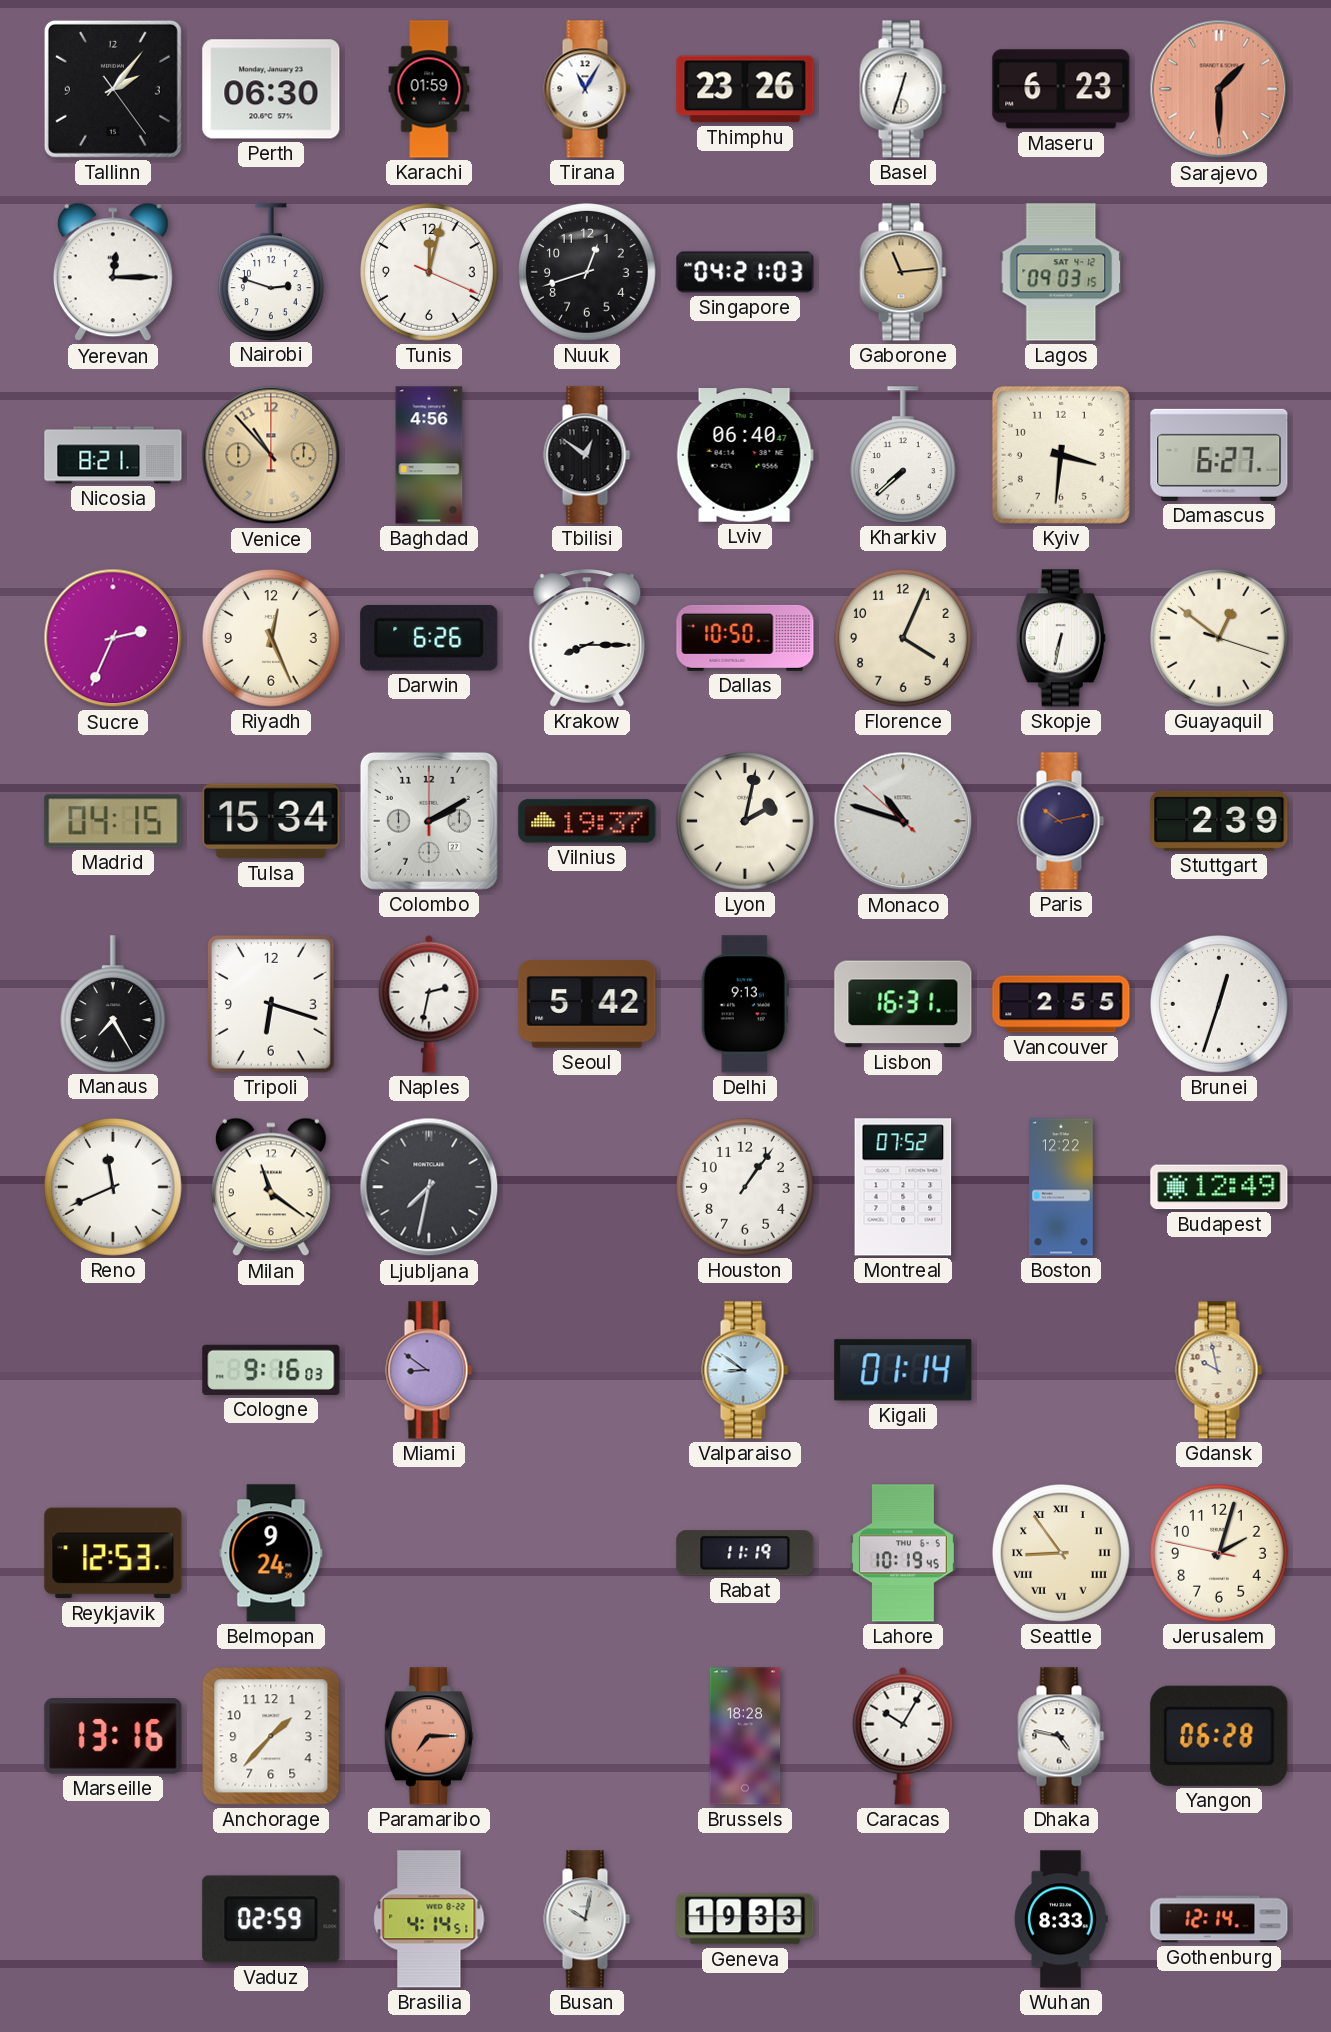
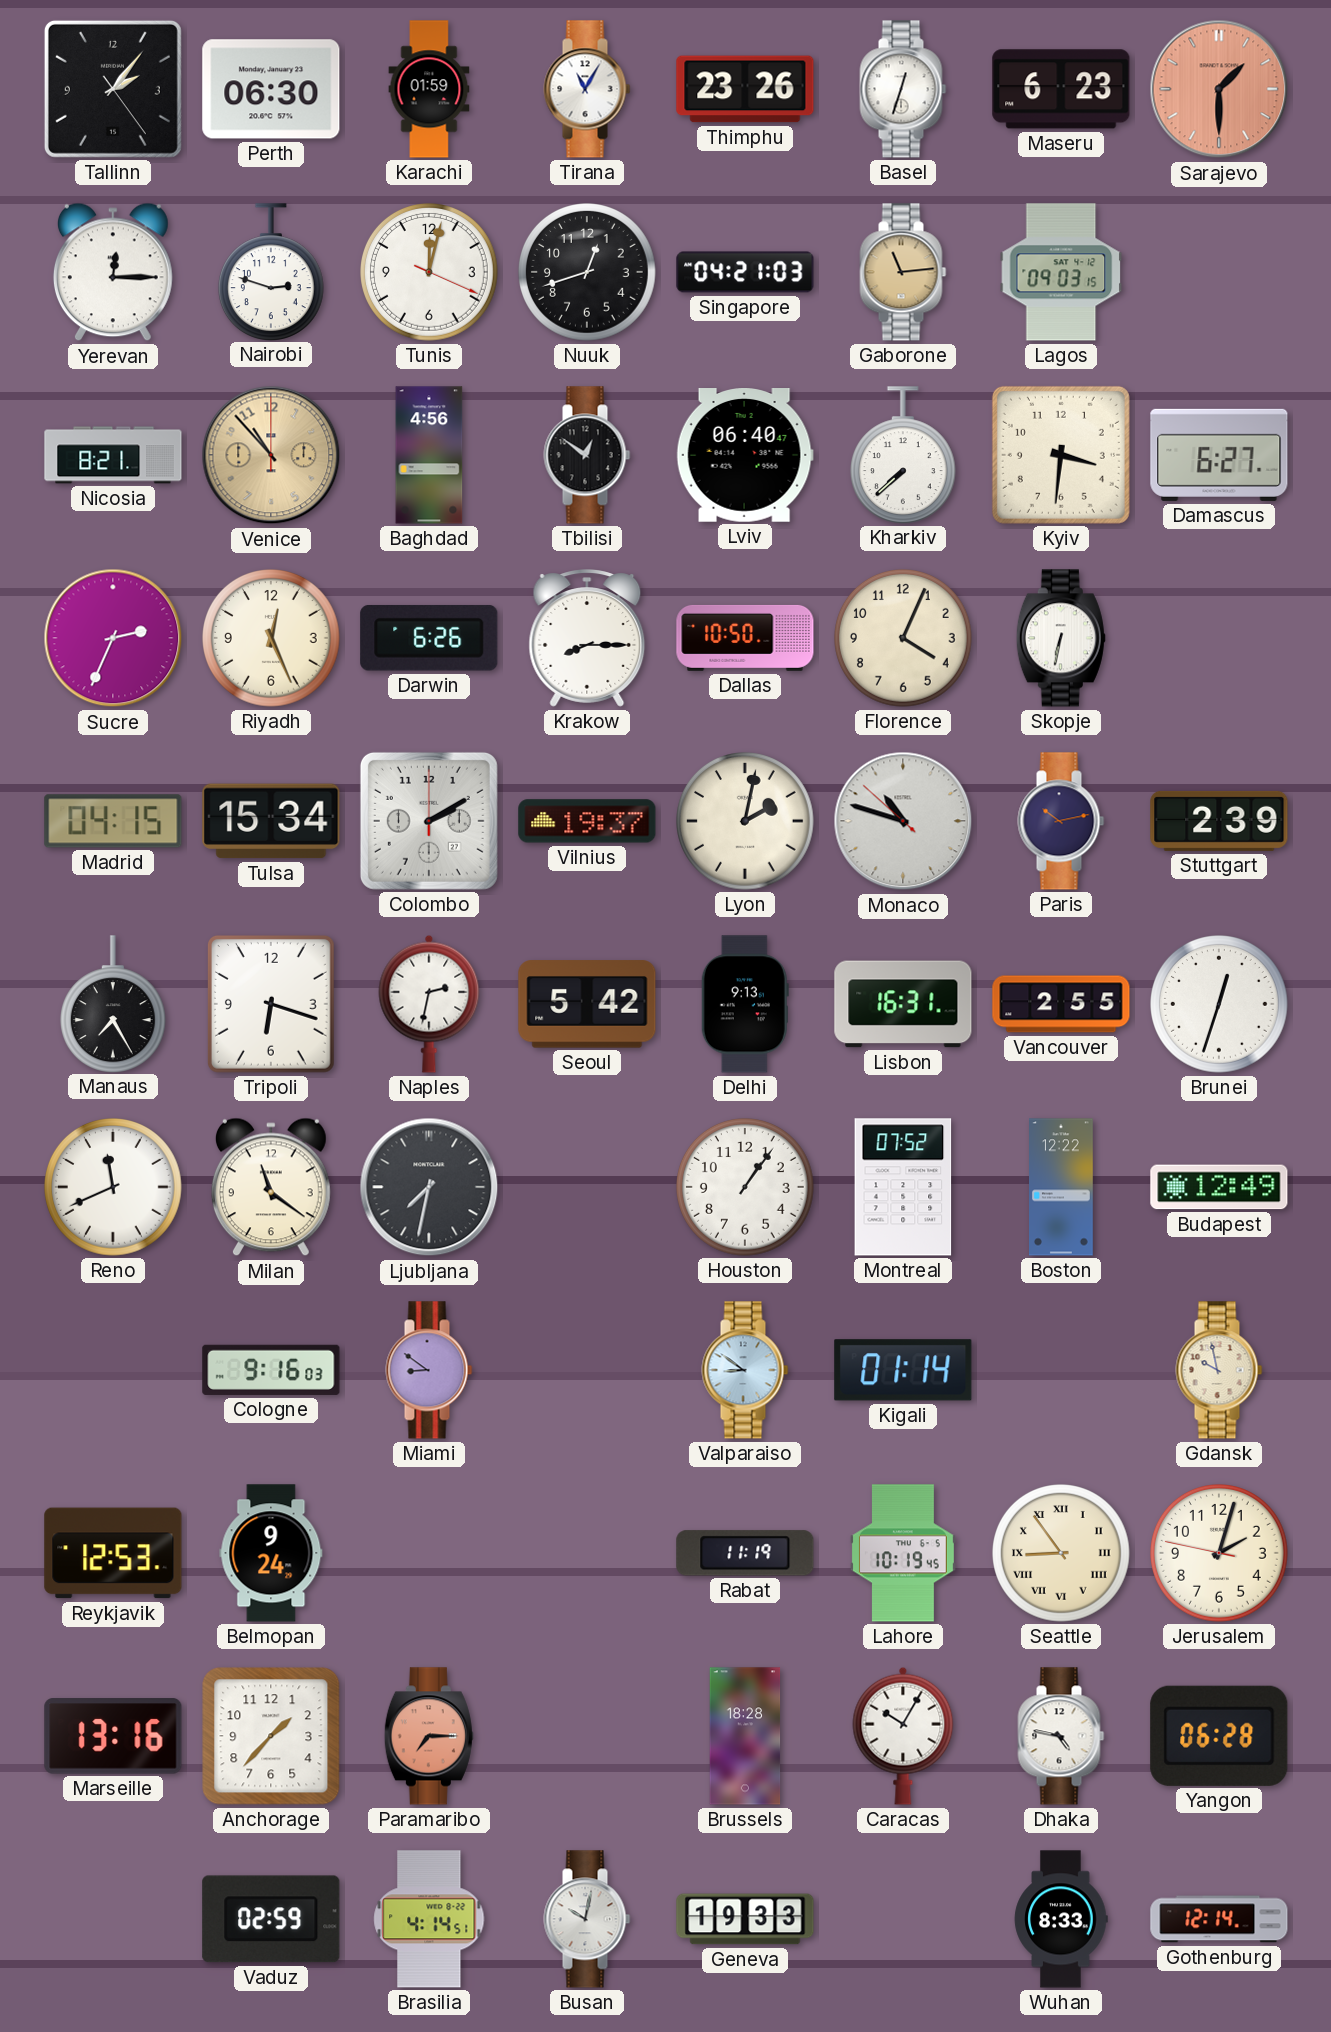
Guayaquil: 12:51 -> none
